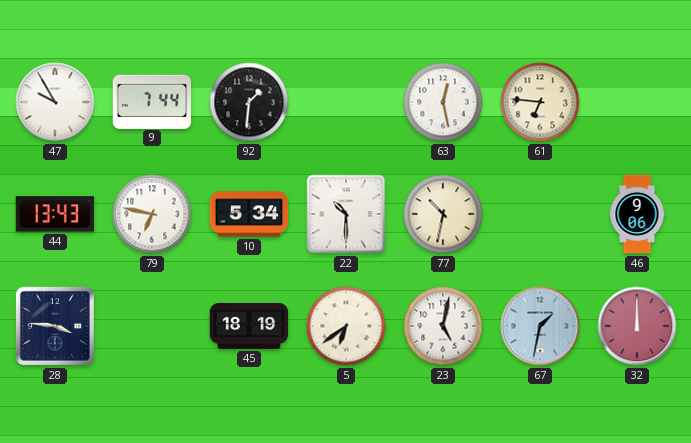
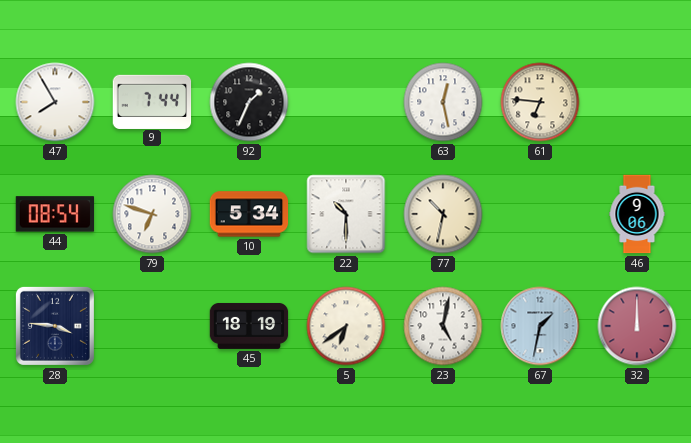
47: 9:55 -> 7:55
92: 1:31 -> 1:34
44: 13:43 -> 08:54
79: 6:47 -> 6:48
